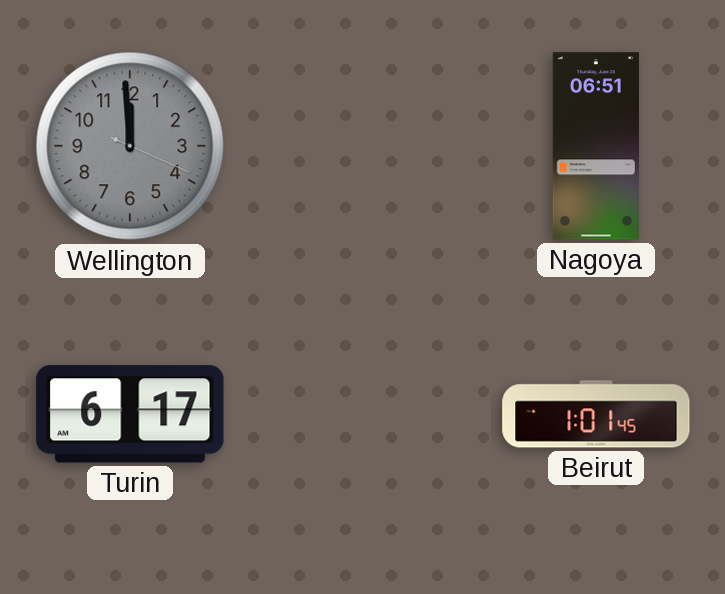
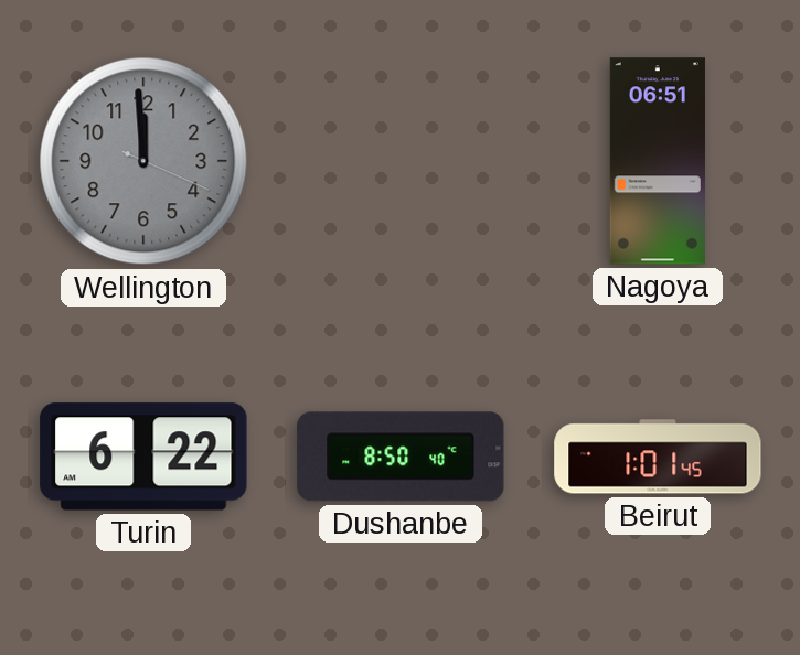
Turin: 6:17 -> 6:22
Dushanbe: none -> 8:50
